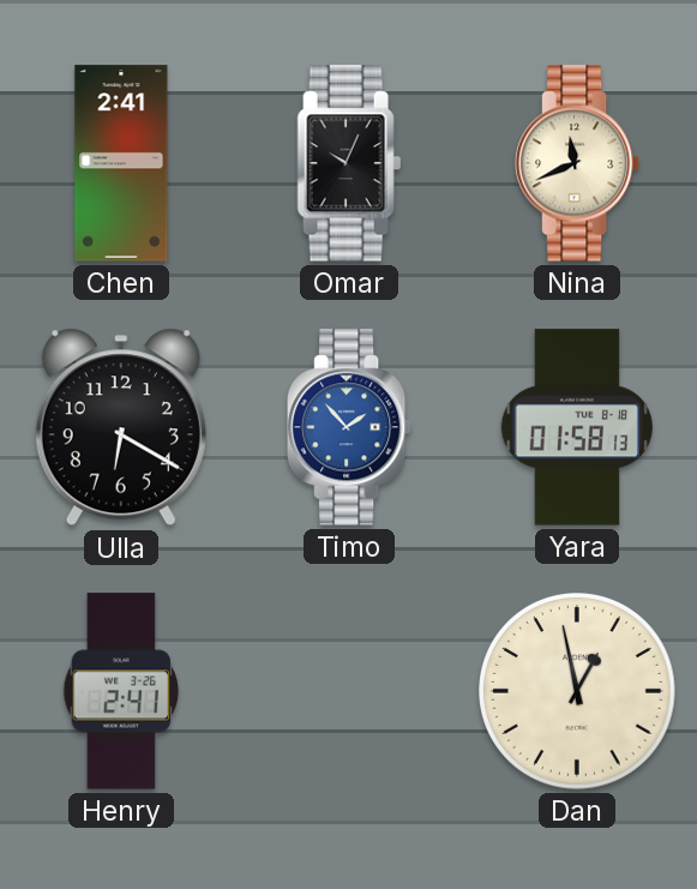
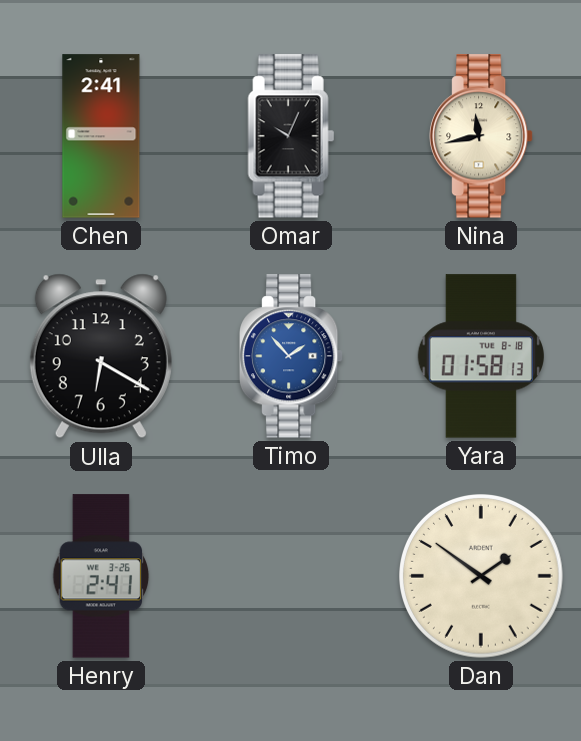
Nina: 11:41 -> 11:43
Dan: 12:58 -> 1:51
